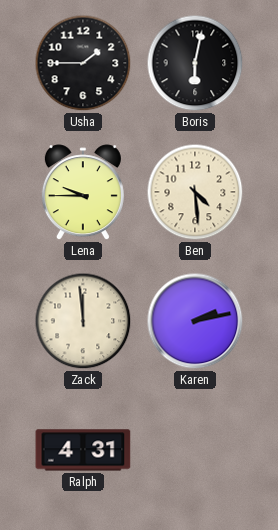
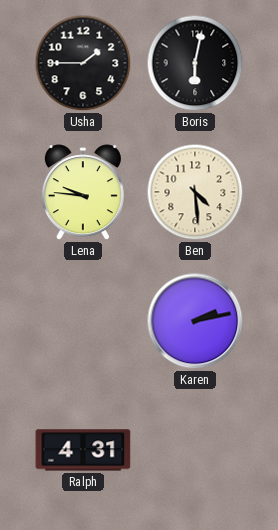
Lena: 9:45 -> 9:46
Zack: 11:59 -> none
